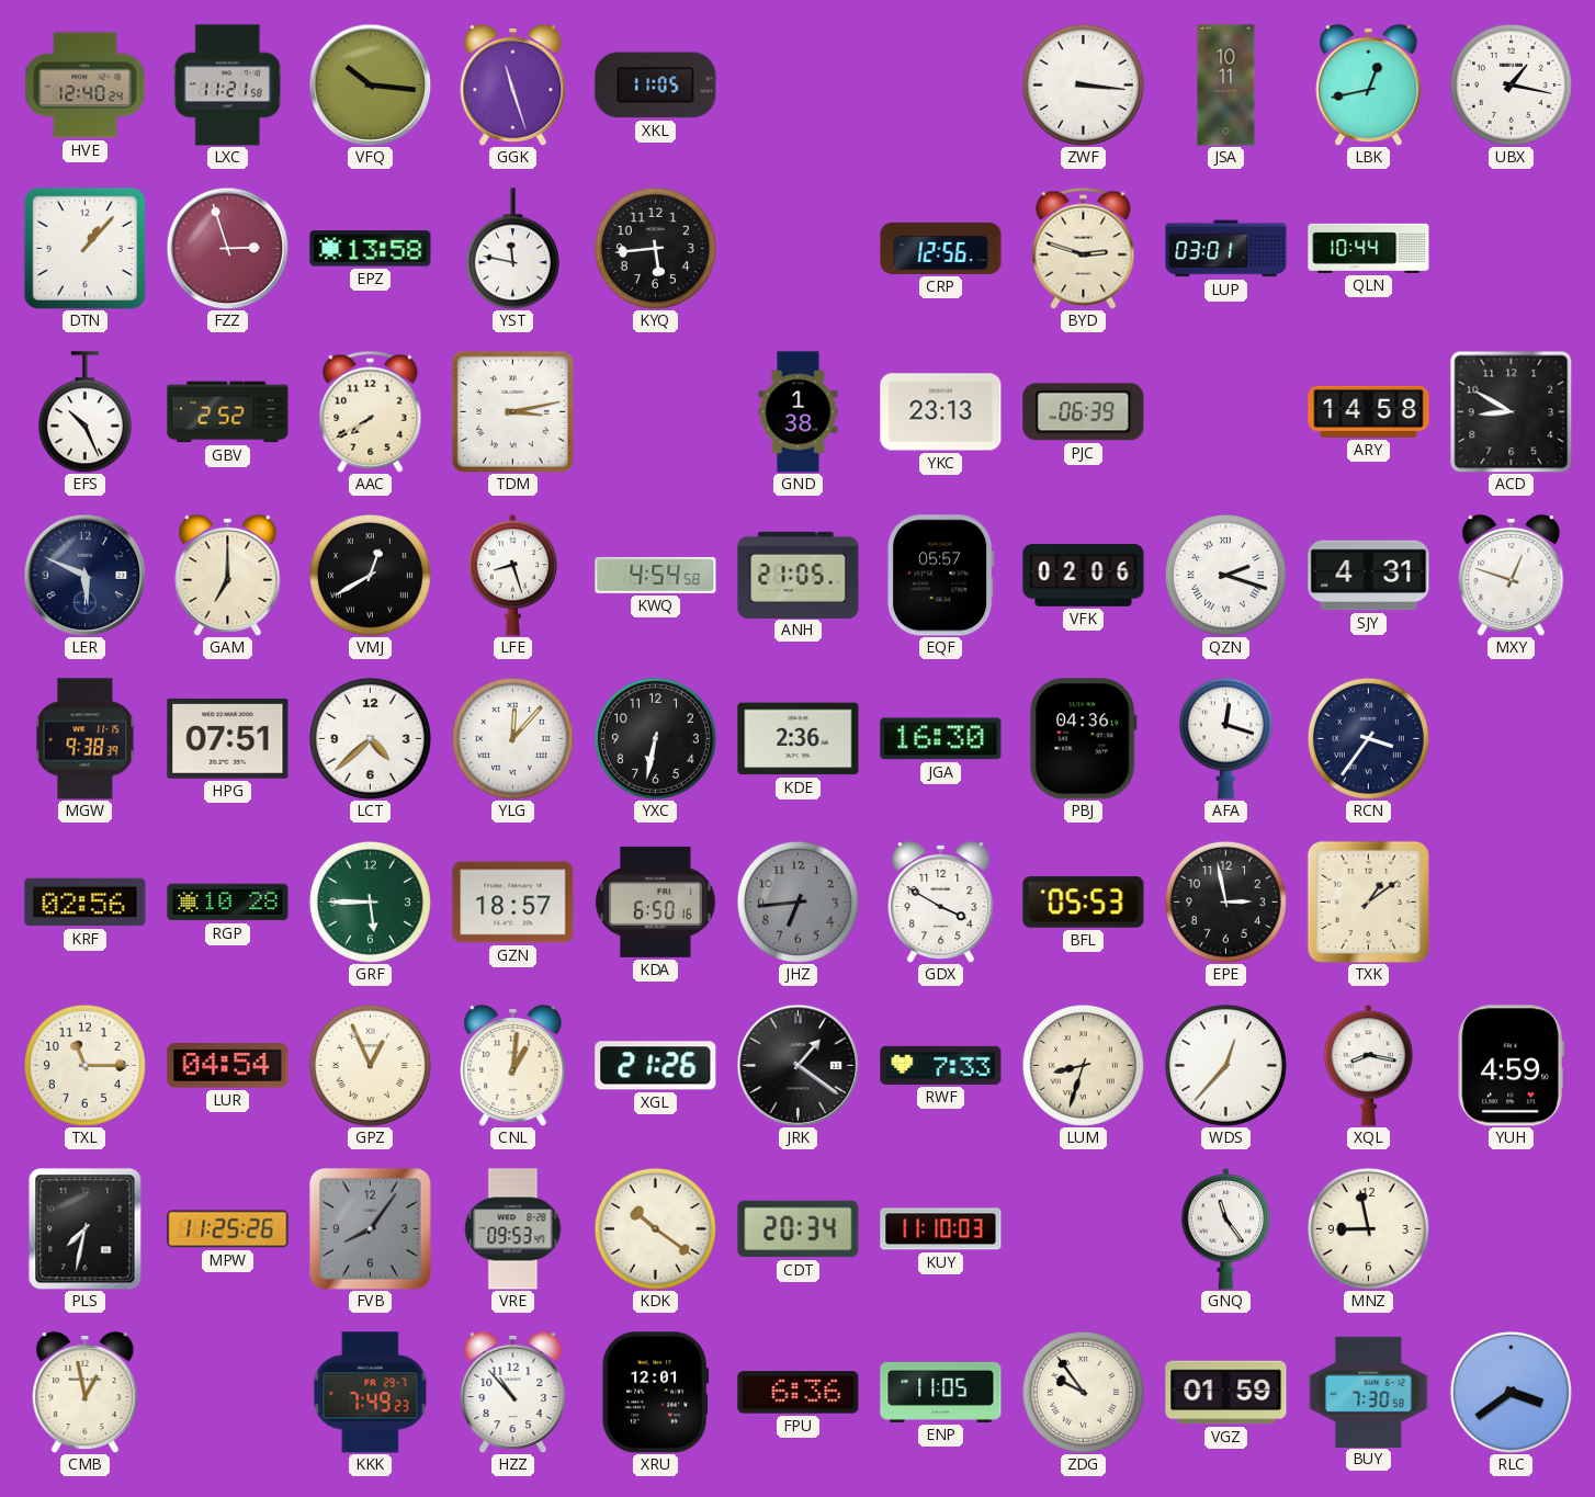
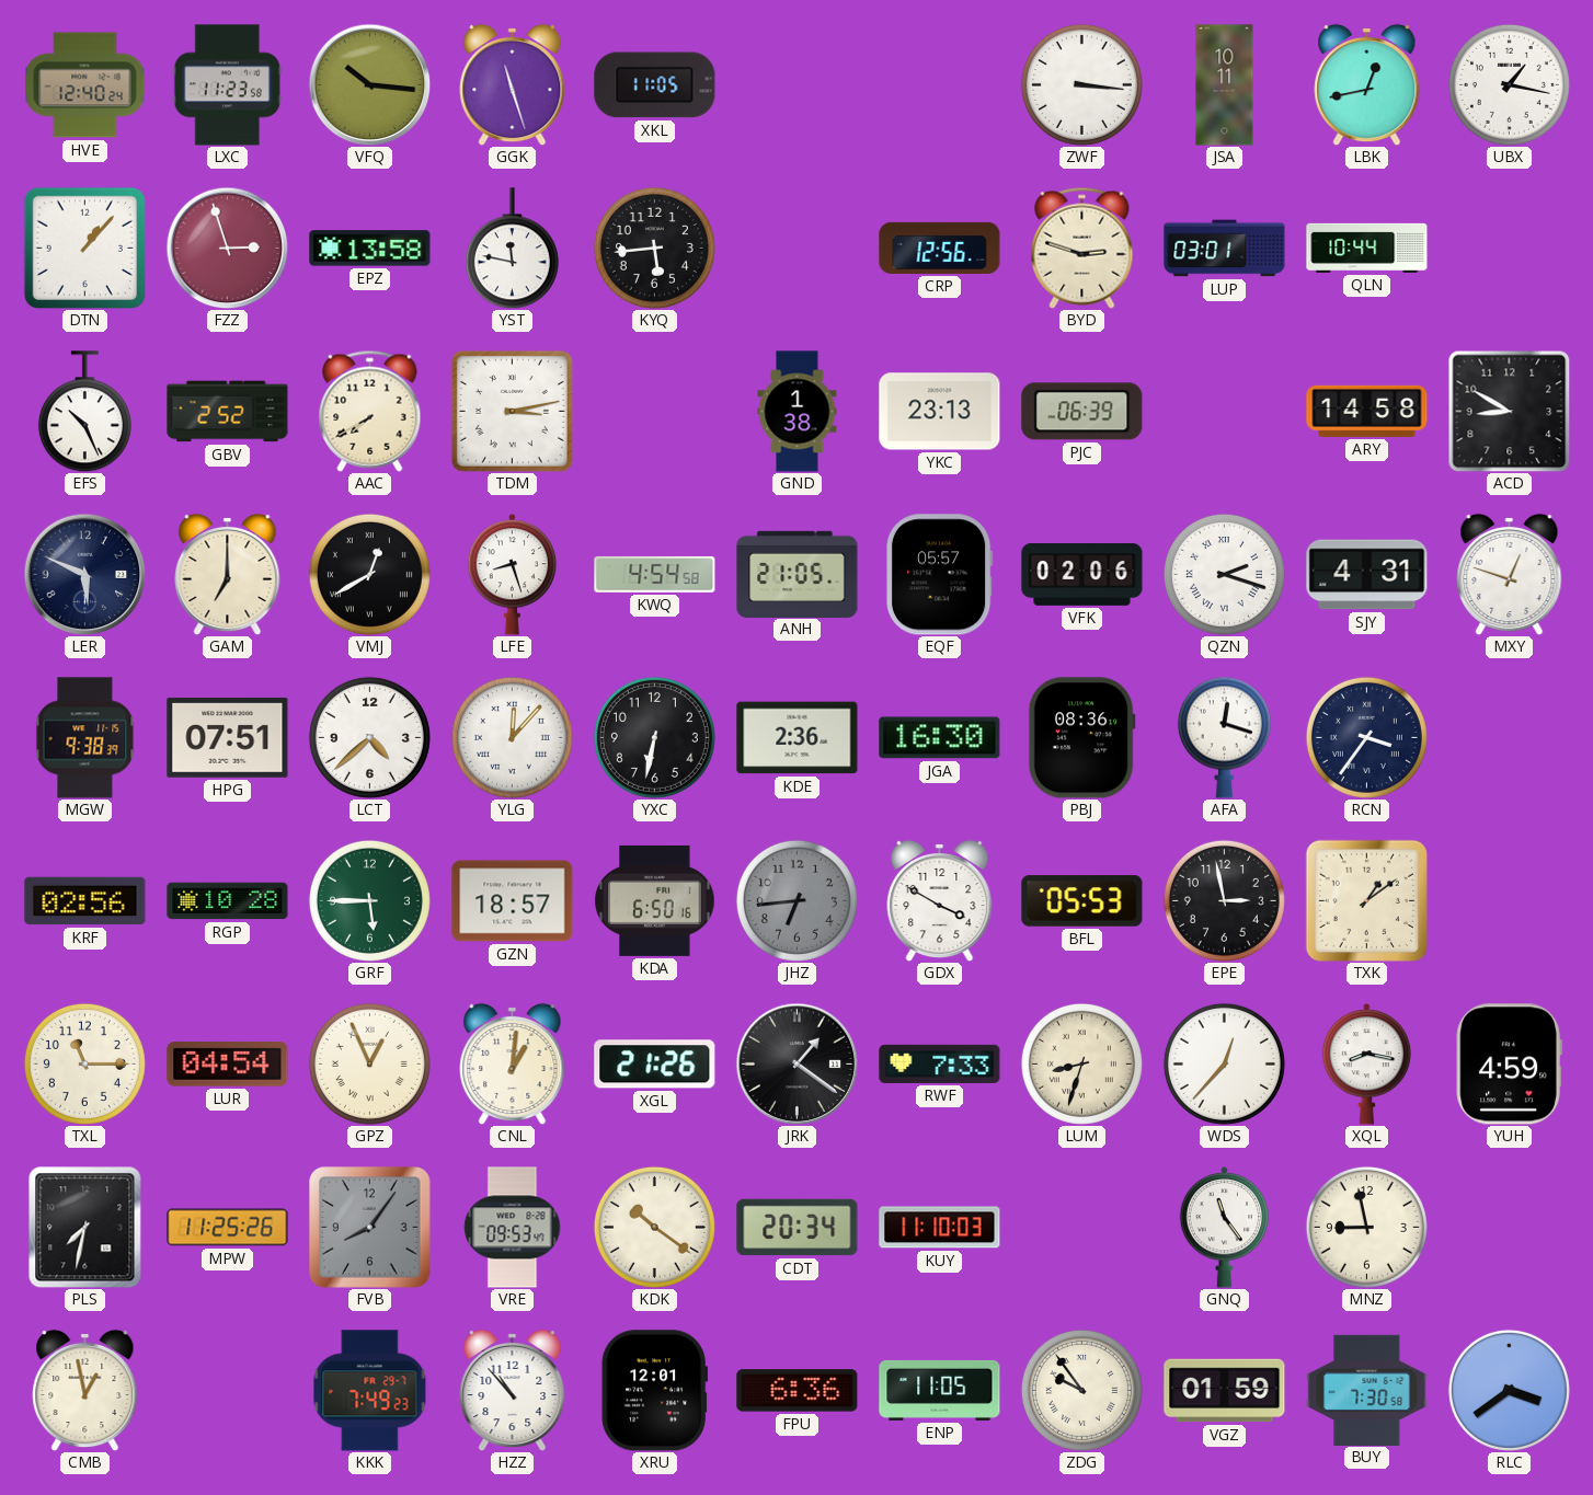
LXC: 11:21 -> 11:23
PBJ: 04:36 -> 08:36
